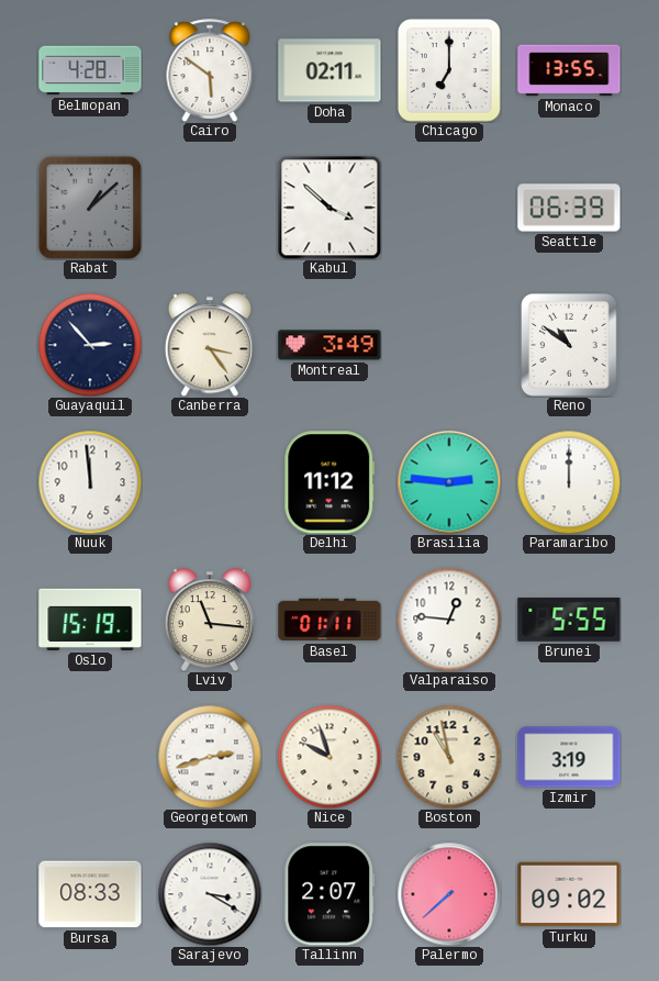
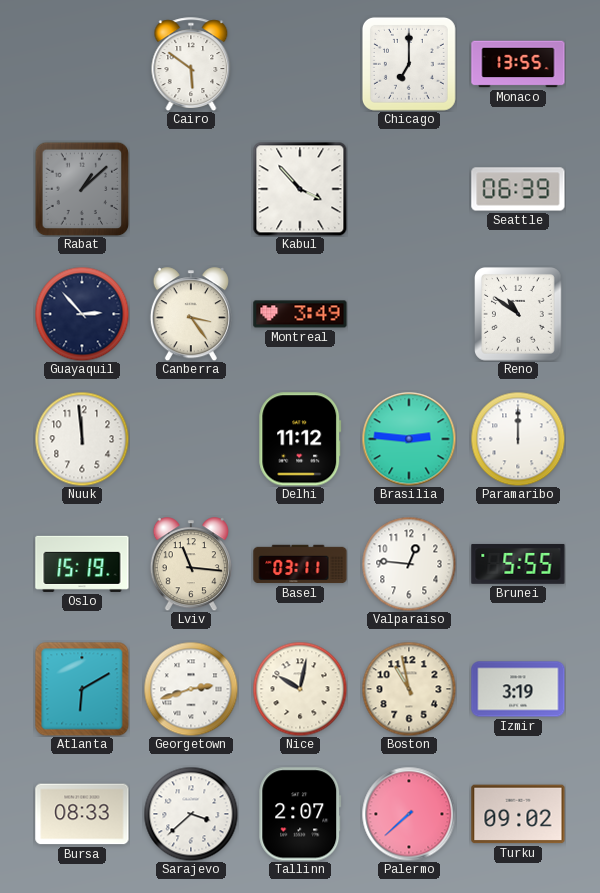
Belmopan: 4:28 -> none
Doha: 02:11 -> none
Kabul: 3:52 -> 3:53
Basel: 01:11 -> 03:11
Atlanta: none -> 6:10
Nice: 9:57 -> 10:02
Sarajevo: 3:20 -> 3:38
